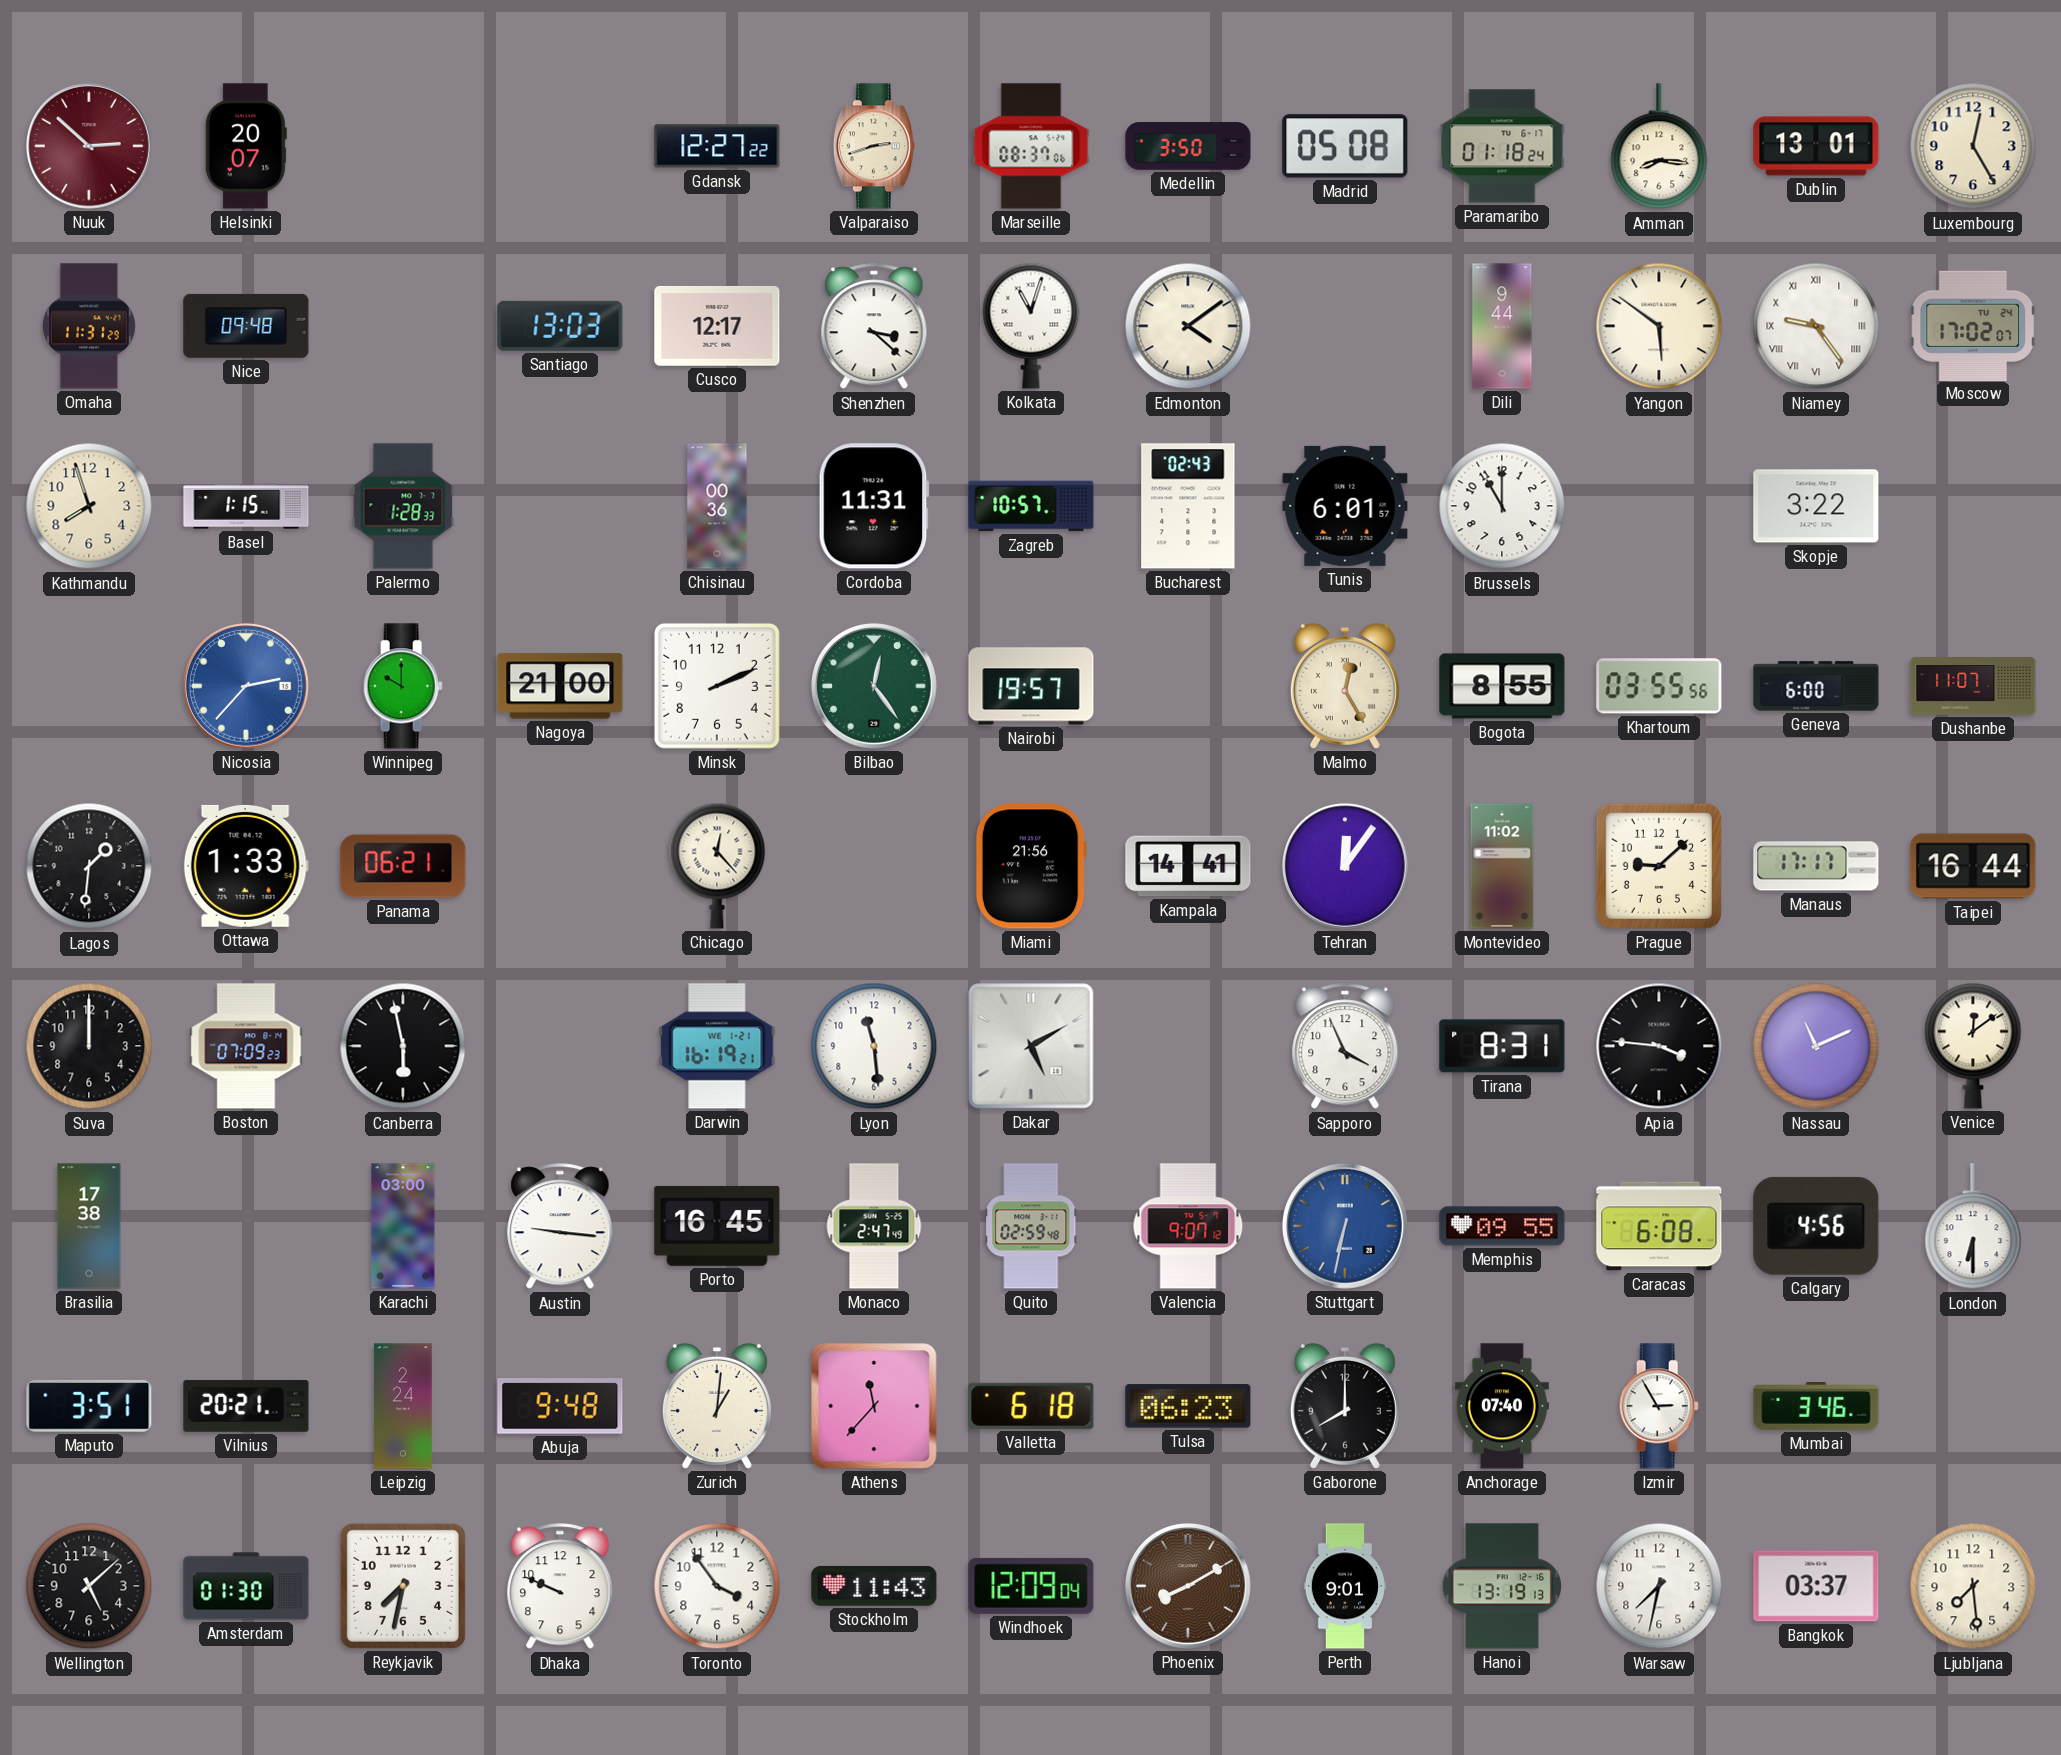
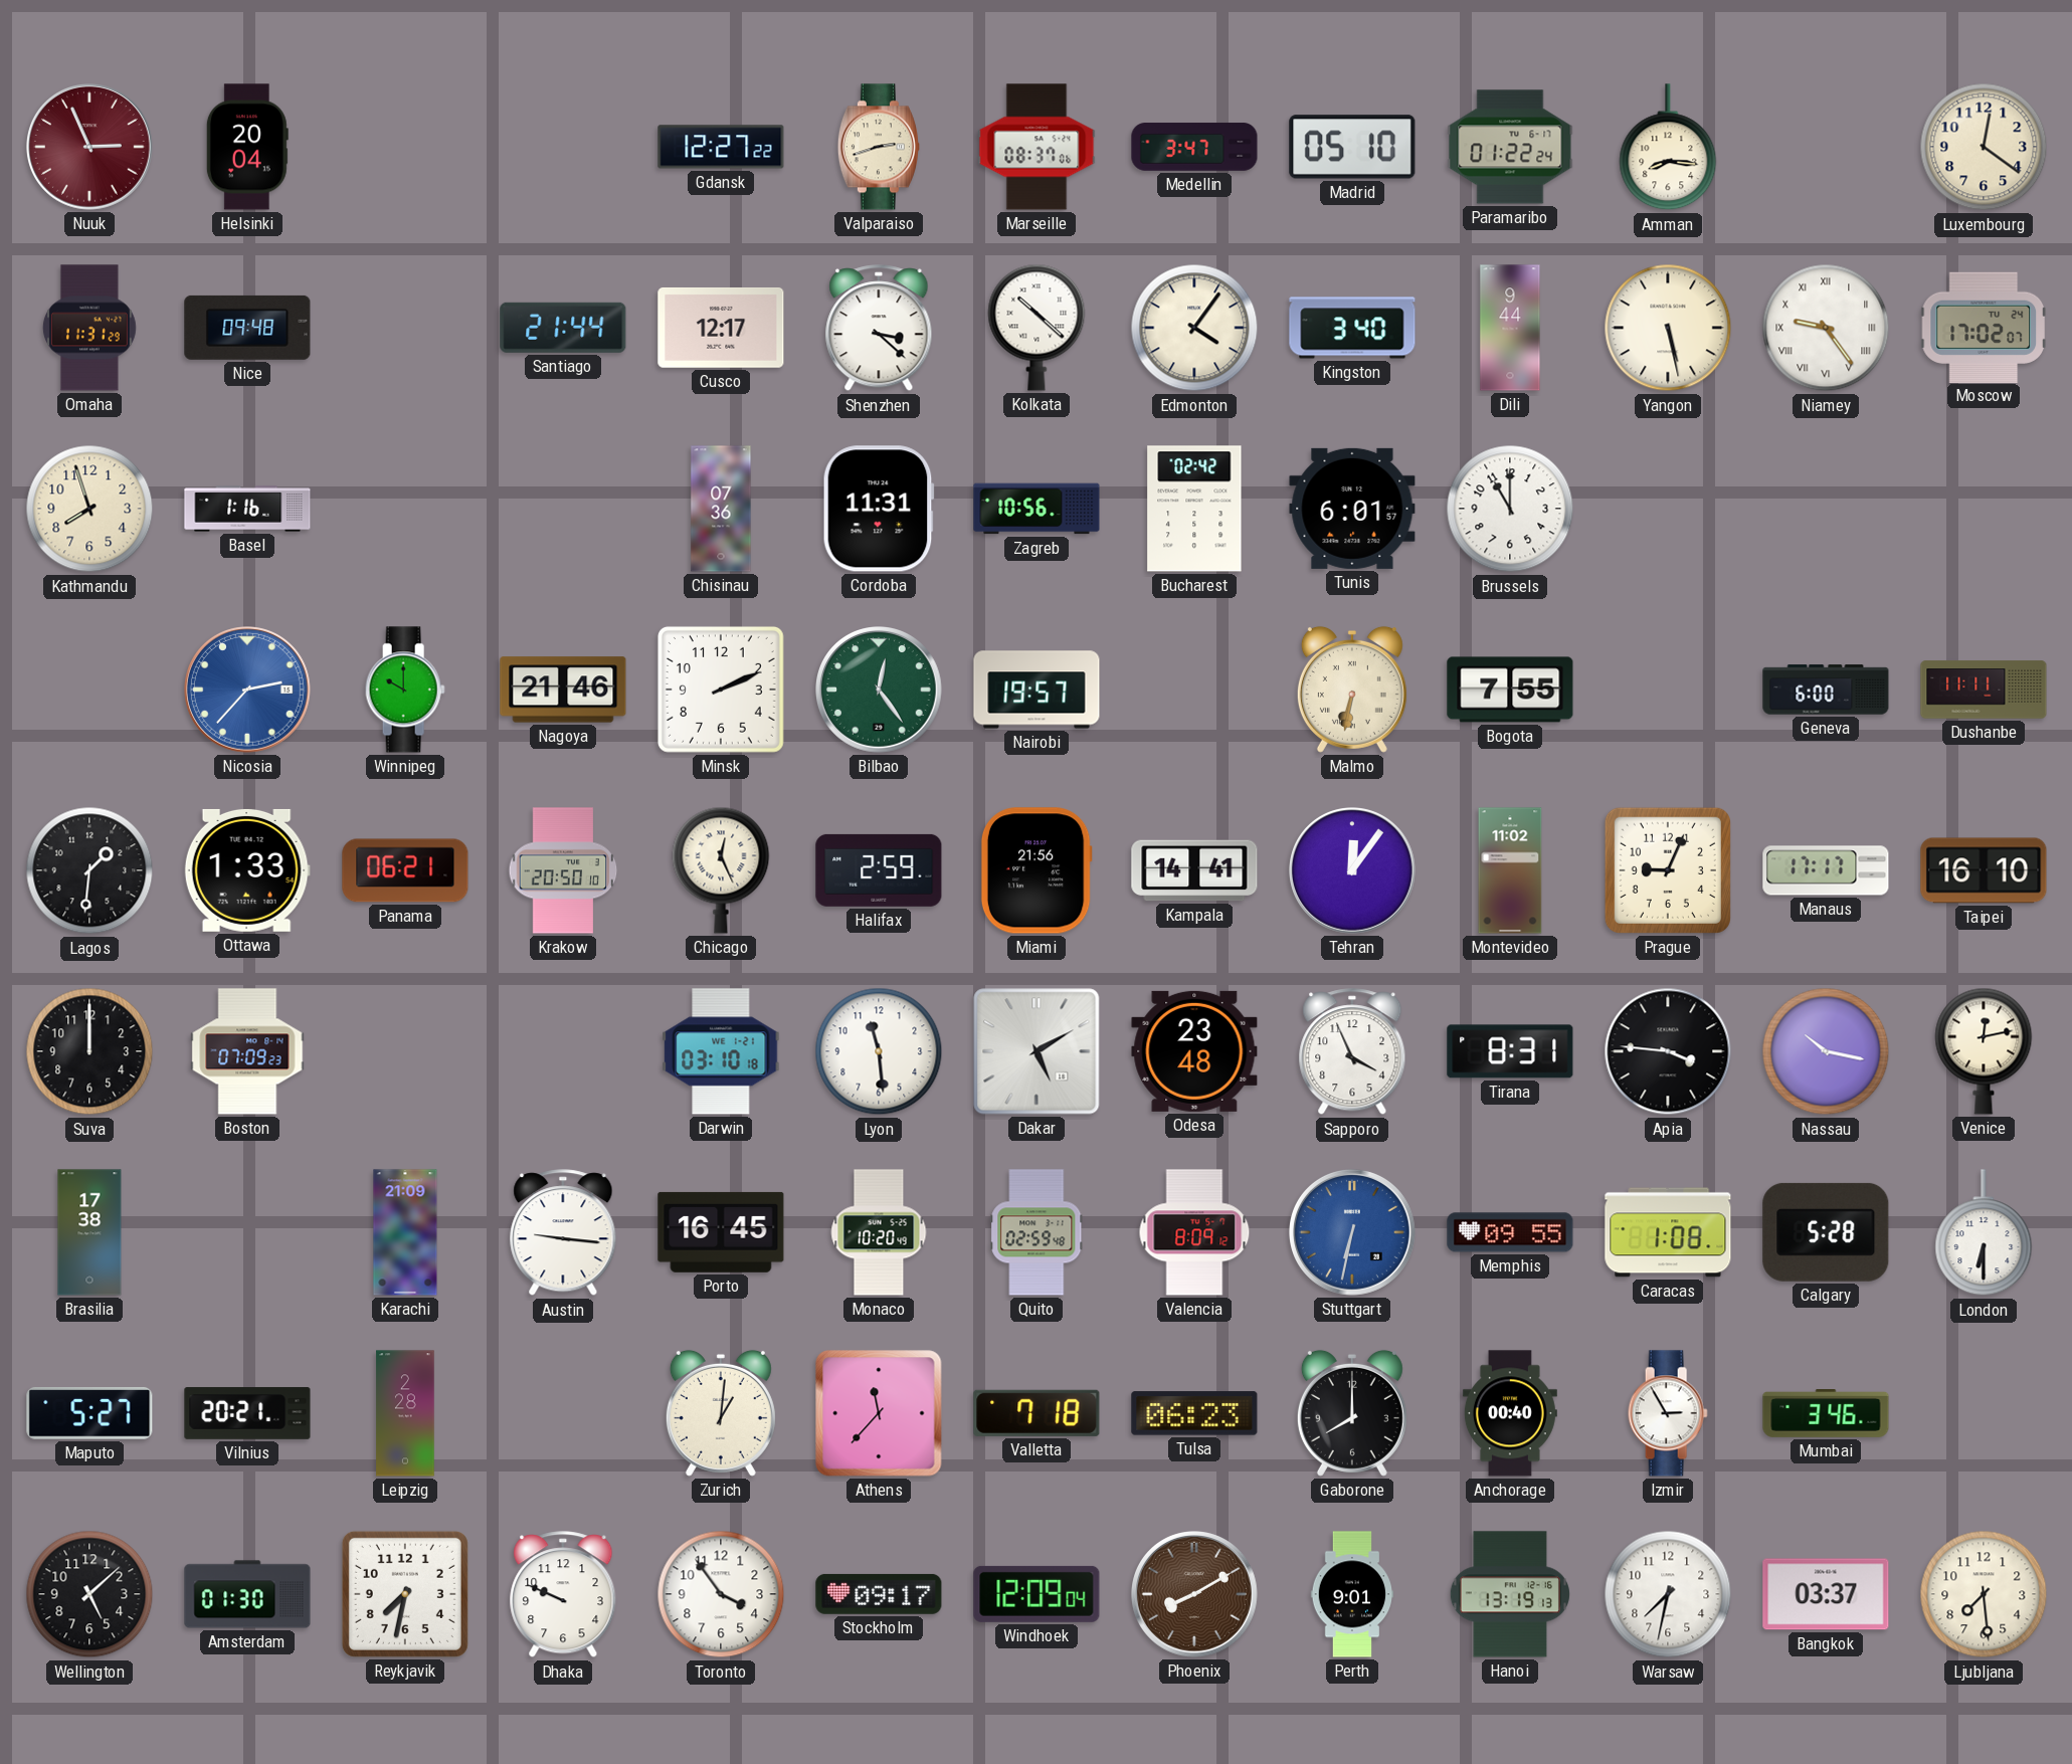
Nuuk: 2:52 -> 2:56
Helsinki: 20:07 -> 20:04
Medellin: 3:50 -> 3:47
Madrid: 05:08 -> 05:10
Paramaribo: 01:18 -> 01:22
Dublin: 13:01 -> none
Luxembourg: 12:25 -> 12:21
Santiago: 13:03 -> 21:44
Kolkata: 11:03 -> 10:22
Edmonton: 4:09 -> 4:06
Kingston: none -> 3:40
Yangon: 5:51 -> 5:28
Basel: 1:15 -> 1:16
Palermo: 1:28 -> none
Chisinau: 00:36 -> 07:36
Zagreb: 10:57 -> 10:56
Bucharest: 02:43 -> 02:42
Skopje: 3:22 -> none
Nagoya: 21:00 -> 21:46
Malmo: 12:25 -> 6:32
Bogota: 8:55 -> 7:55
Khartoum: 03:55 -> none
Dushanbe: 11:07 -> 11:11
Krakow: none -> 20:50
Chicago: 12:23 -> 12:26
Halifax: none -> 2:59
Prague: 9:08 -> 9:04
Taipei: 16:44 -> 16:10
Canberra: 5:58 -> none
Darwin: 16:19 -> 03:10
Odesa: none -> 23:48
Nassau: 11:11 -> 10:17
Venice: 12:09 -> 12:13
Karachi: 03:00 -> 21:09
Monaco: 2:47 -> 10:20
Valencia: 9:07 -> 8:09
Caracas: 6:08 -> 1:08
Calgary: 4:56 -> 5:28
Maputo: 3:51 -> 5:27
Leipzig: 2:24 -> 2:28
Abuja: 9:48 -> none
Valletta: 6:18 -> 7:18
Anchorage: 07:40 -> 00:40
Stockholm: 11:43 -> 09:17
